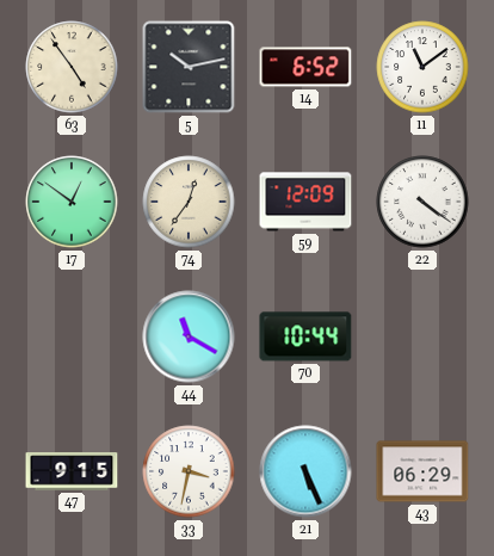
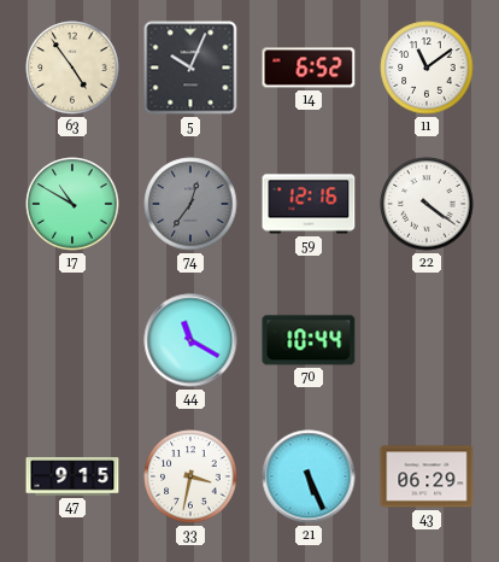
5: 10:13 -> 10:04
17: 12:51 -> 10:50
74 dial: cream -> grey
59: 12:09 -> 12:16
